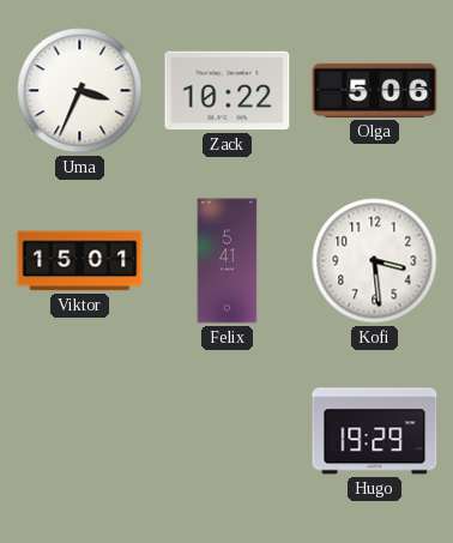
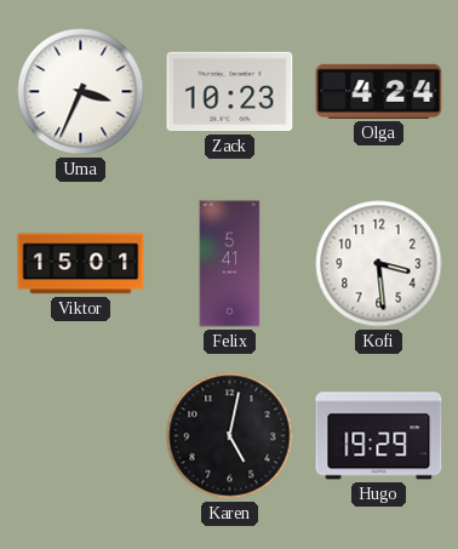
Zack: 10:22 -> 10:23
Olga: 5:06 -> 4:24
Karen: none -> 5:02
